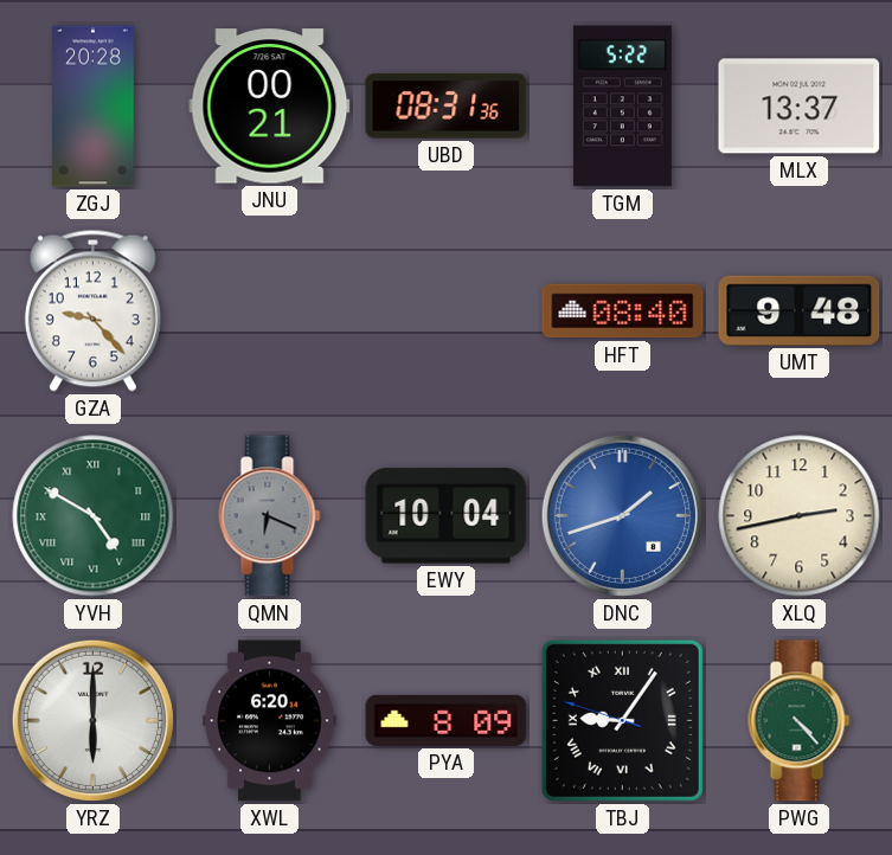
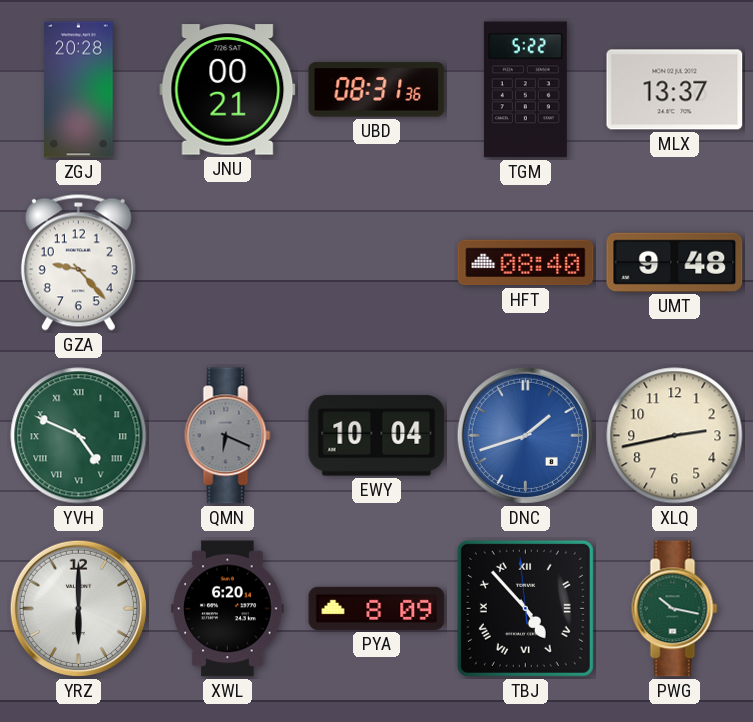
YVH: 4:50 -> 4:49
TBJ: 9:05 -> 4:52
PWG: 4:23 -> 10:17
